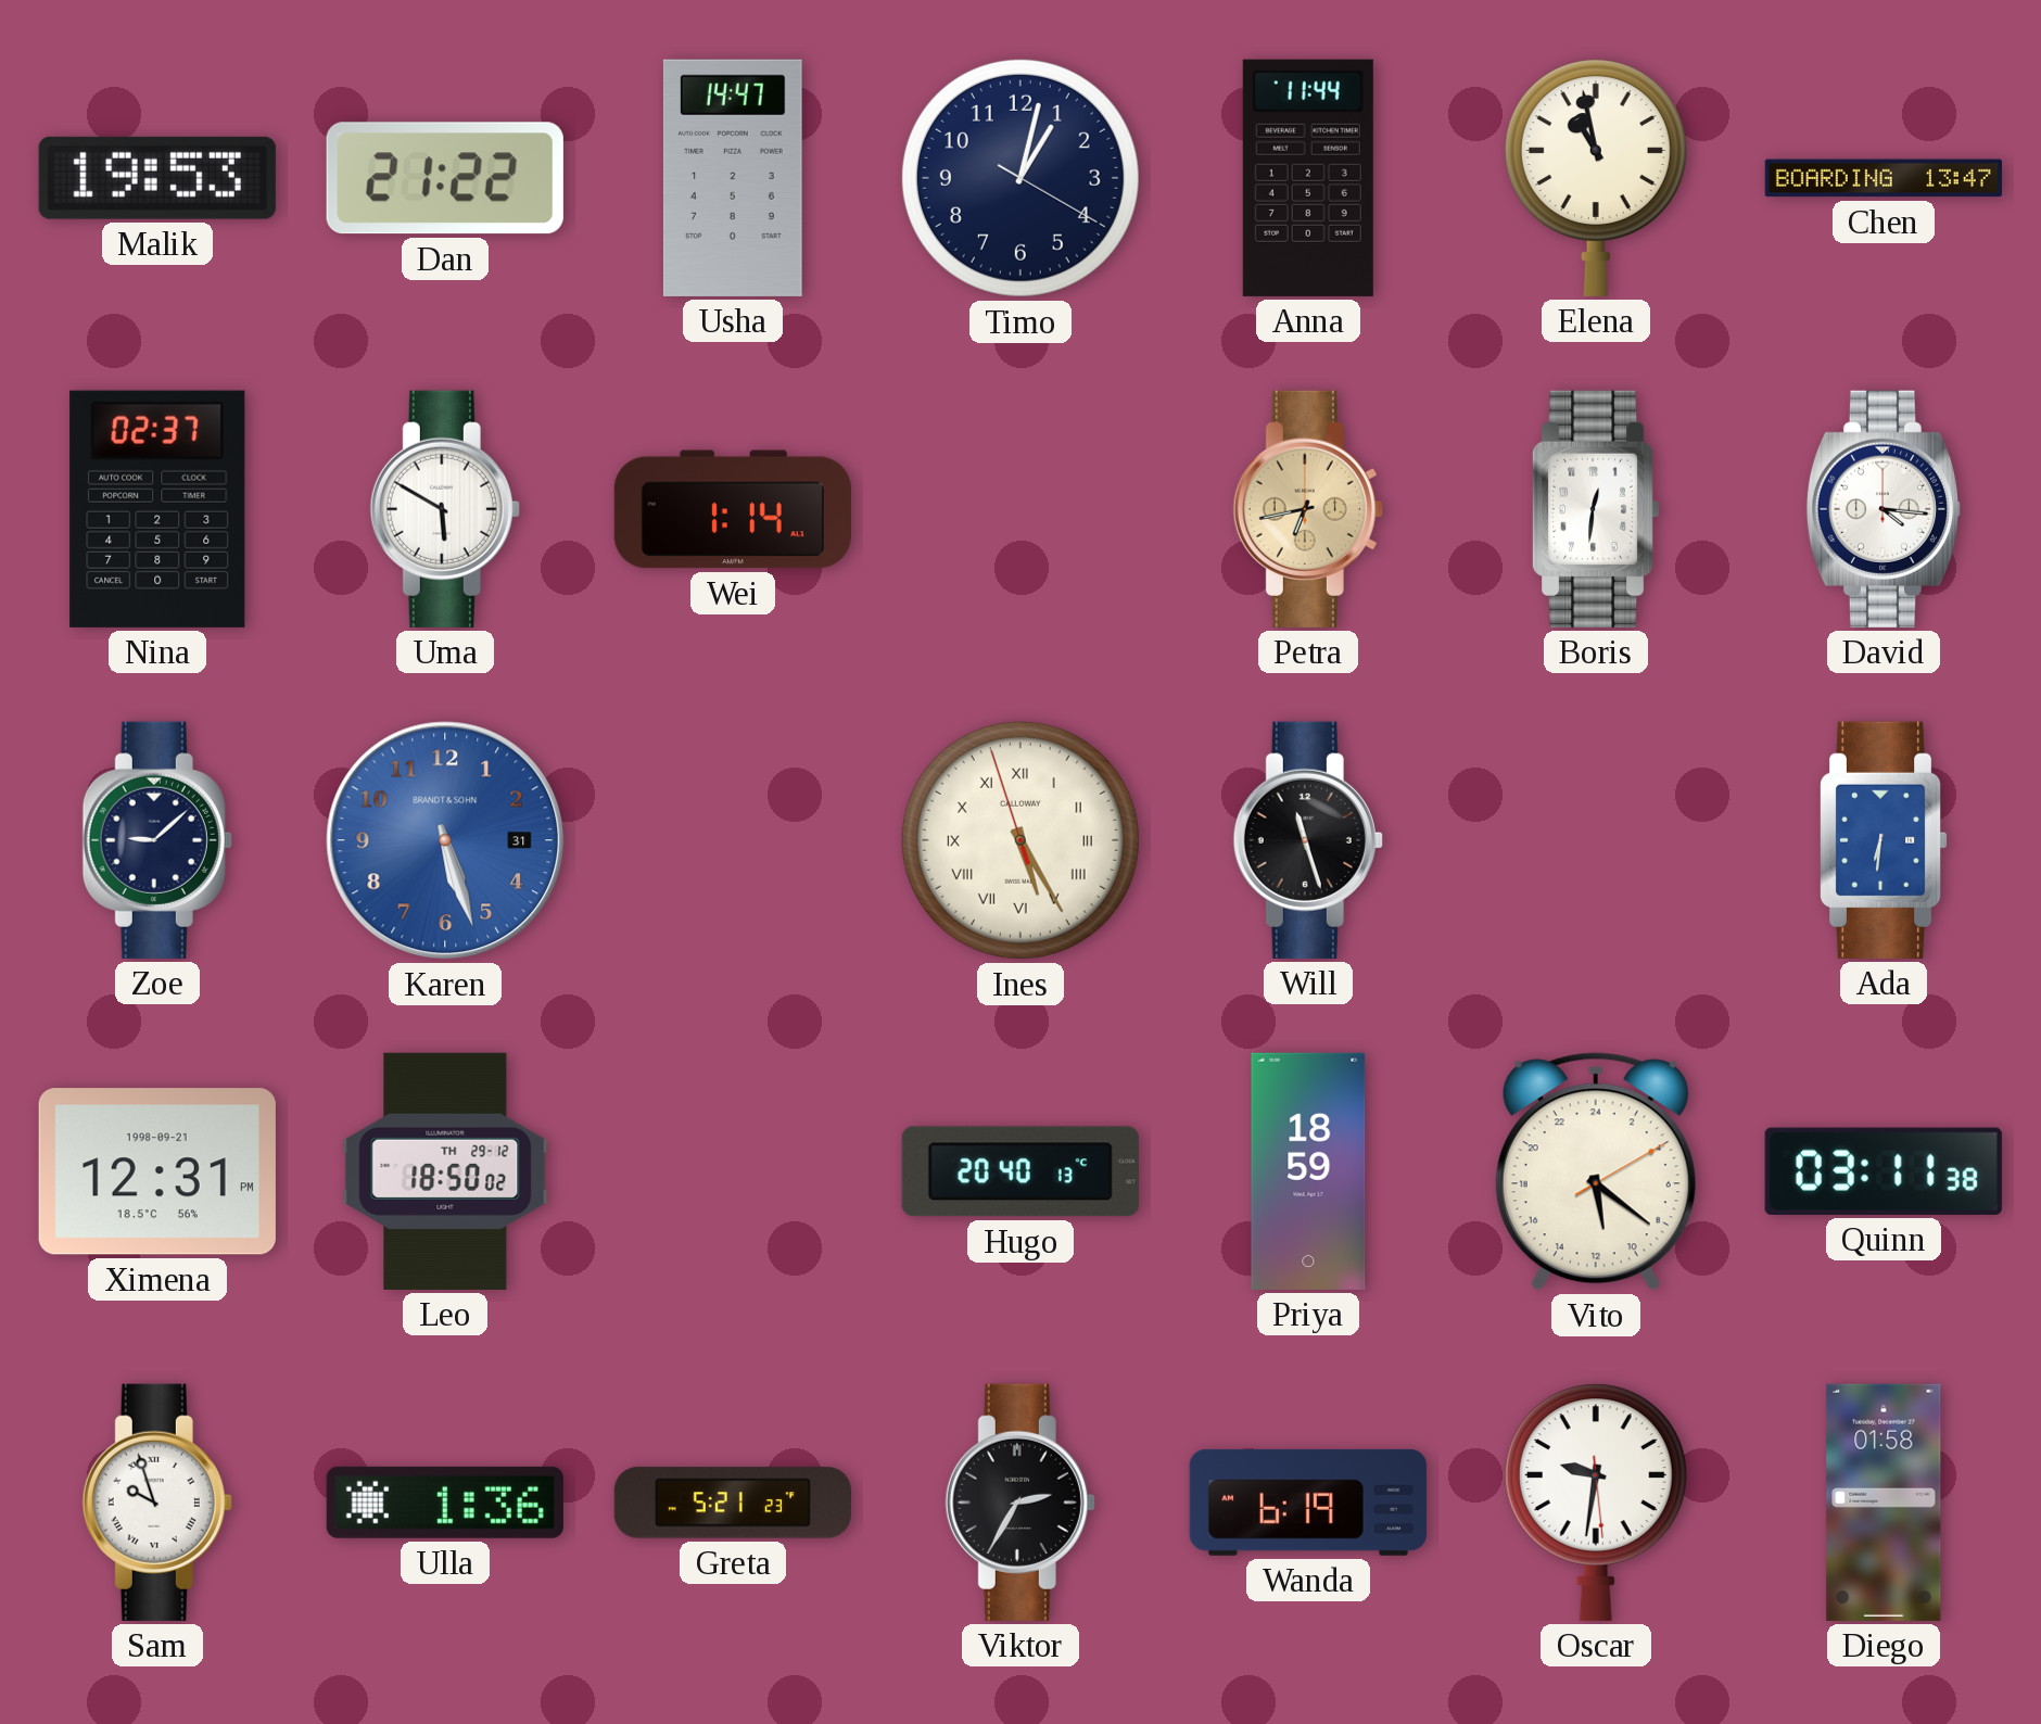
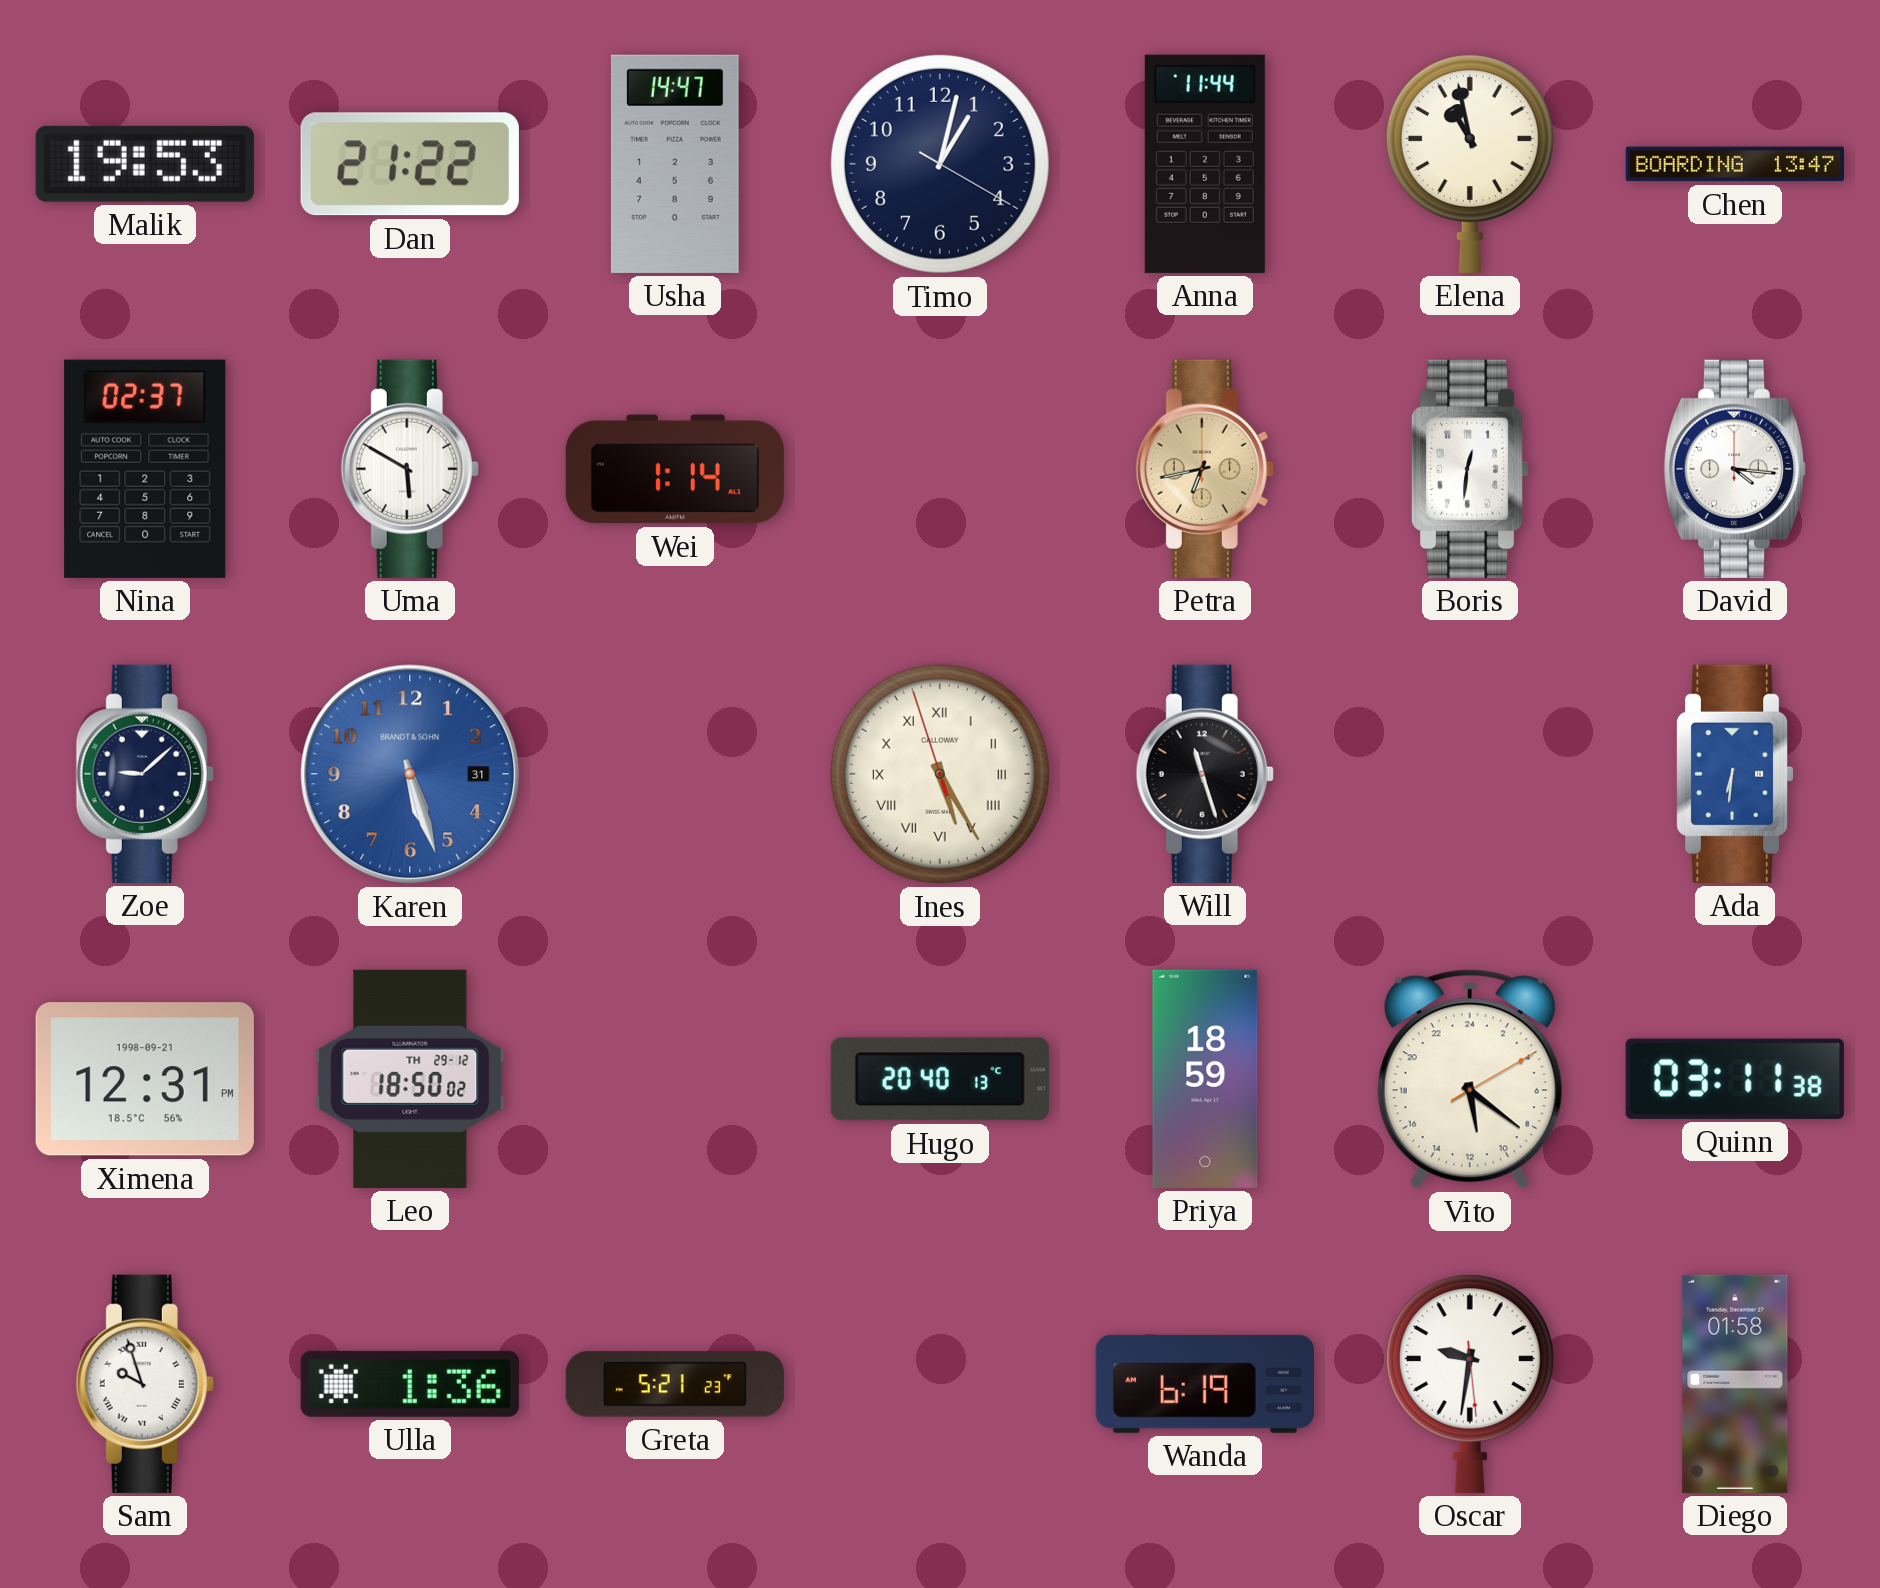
Viktor: 2:35 -> none
